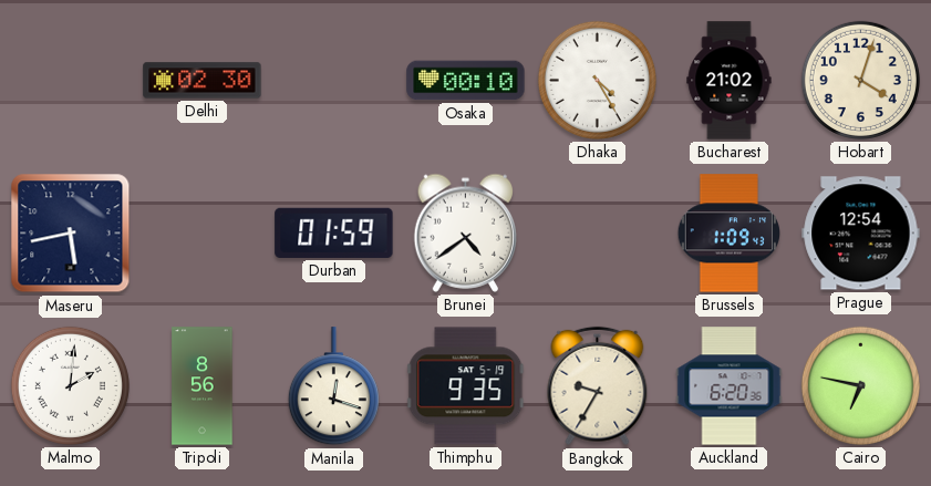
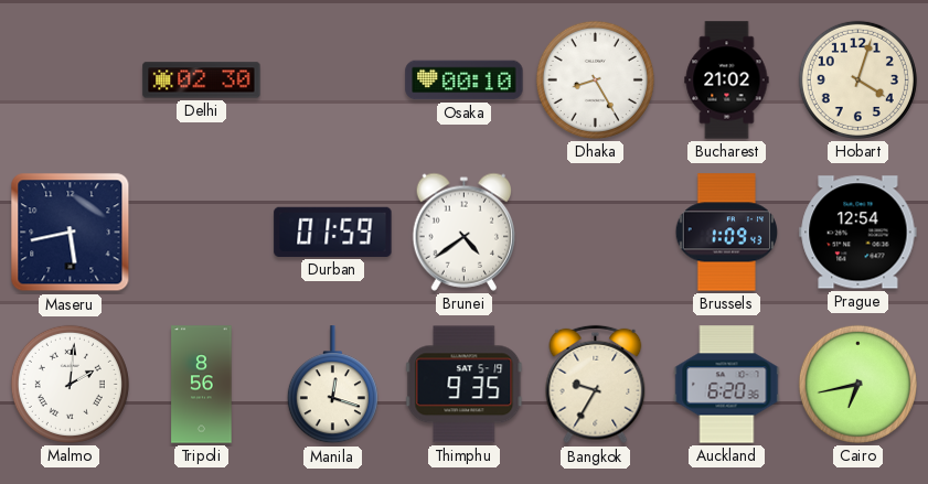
Dhaka: 4:25 -> 8:25
Cairo: 6:47 -> 6:43
